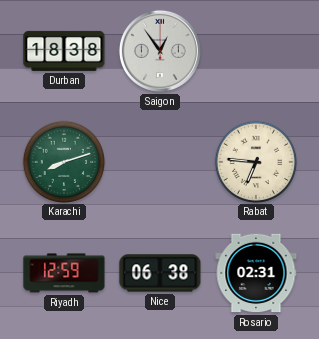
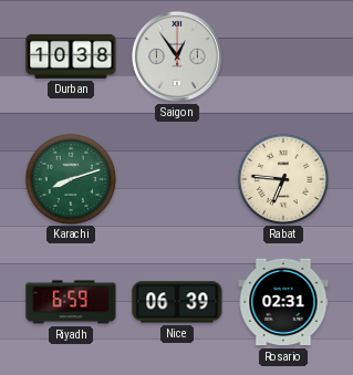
Durban: 18:38 -> 10:38
Riyadh: 12:59 -> 6:59
Nice: 06:38 -> 06:39
